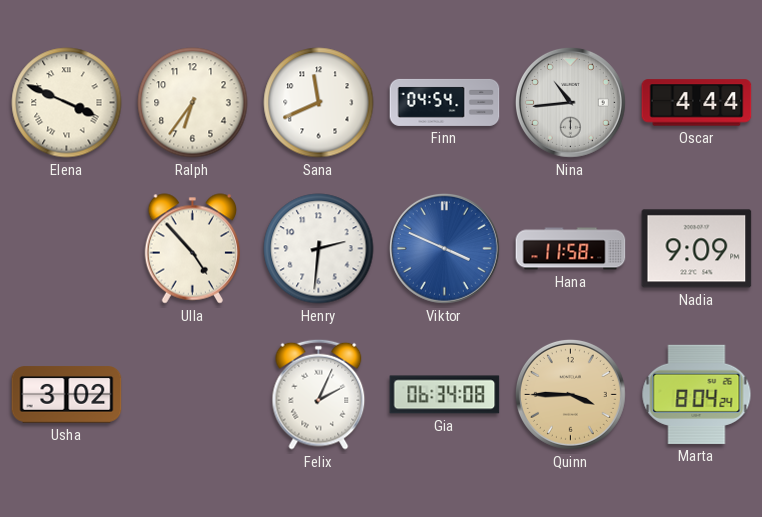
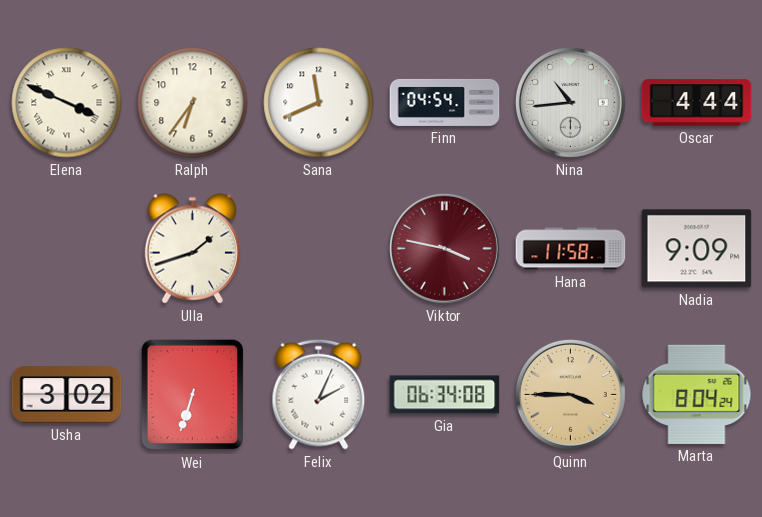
Ulla: 4:53 -> 1:42
Henry: 2:31 -> none
Viktor: 3:49 -> 3:47
Viktor dial: blue -> burgundy
Wei: none -> 6:33
